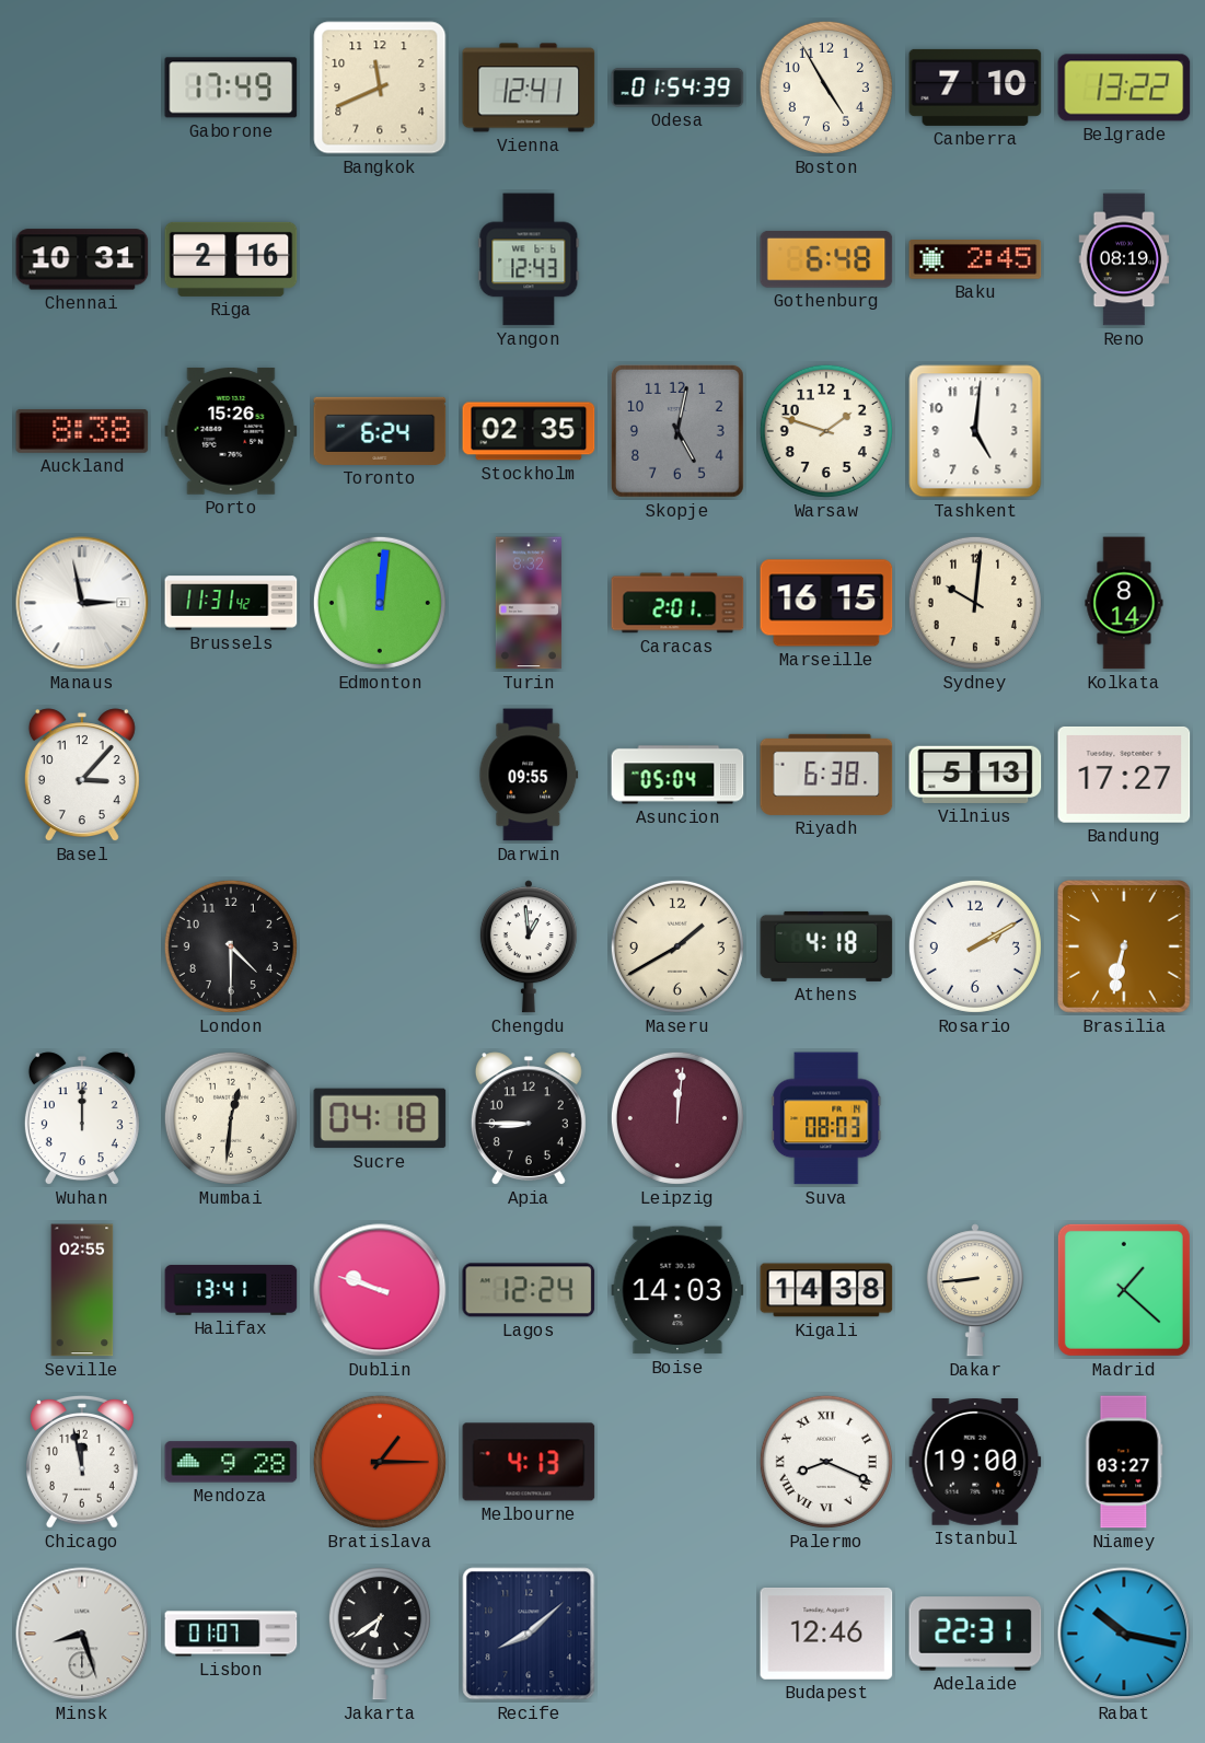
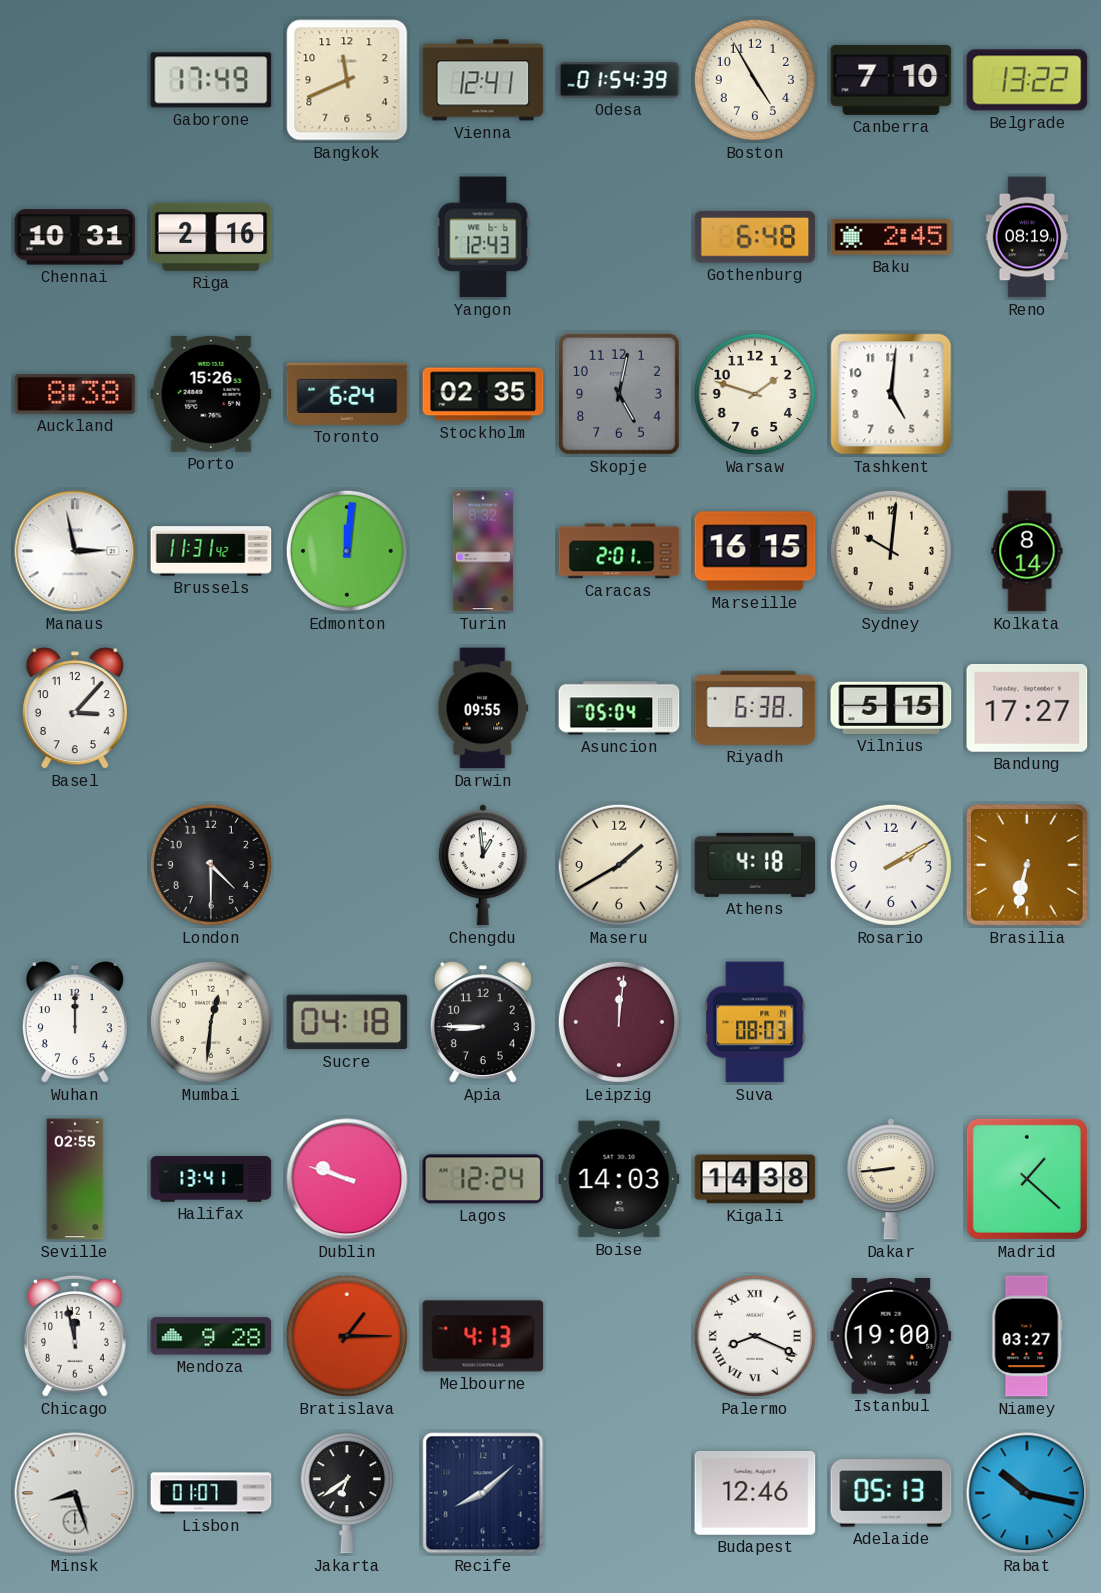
Vilnius: 5:13 -> 5:15
Adelaide: 22:31 -> 05:13
